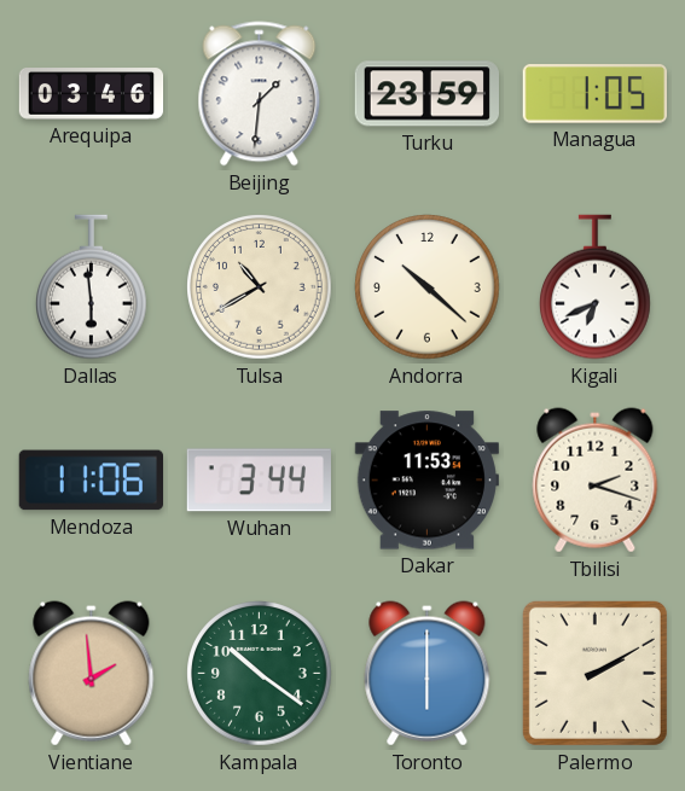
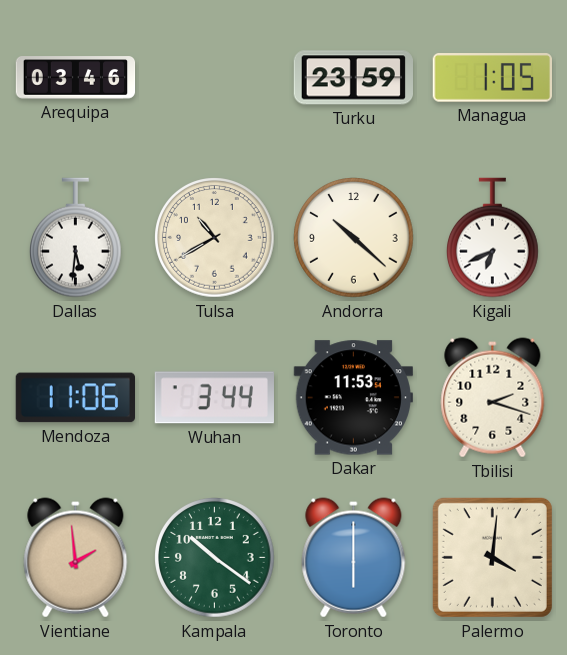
Beijing: 1:31 -> none
Dallas: 5:59 -> 5:31
Palermo: 2:10 -> 4:01
